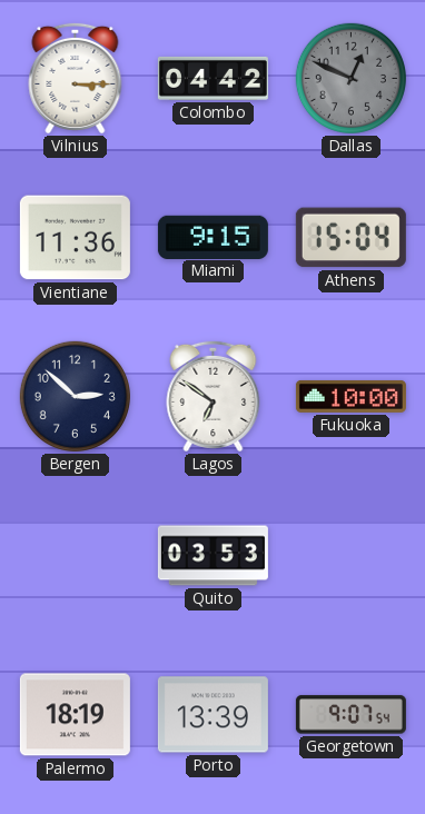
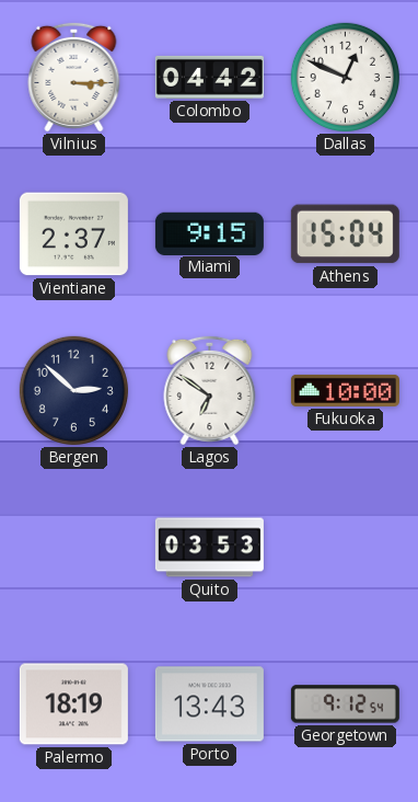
Dallas dial: grey -> white
Vientiane: 11:36 -> 2:37
Porto: 13:39 -> 13:43
Georgetown: 9:07 -> 9:12
